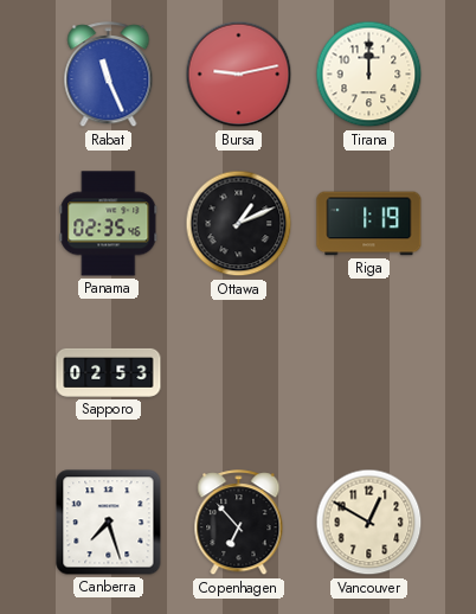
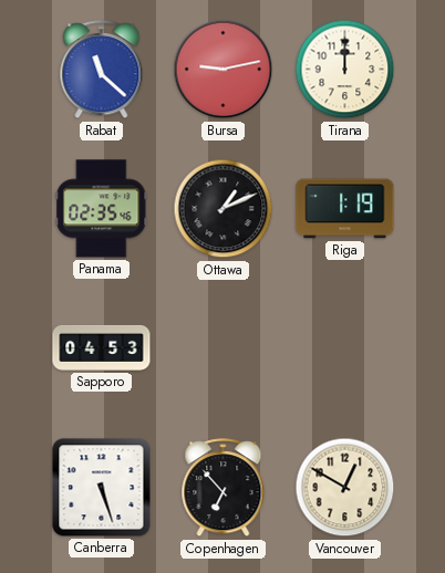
Rabat: 11:26 -> 11:22
Sapporo: 02:53 -> 04:53
Canberra: 7:27 -> 5:27
